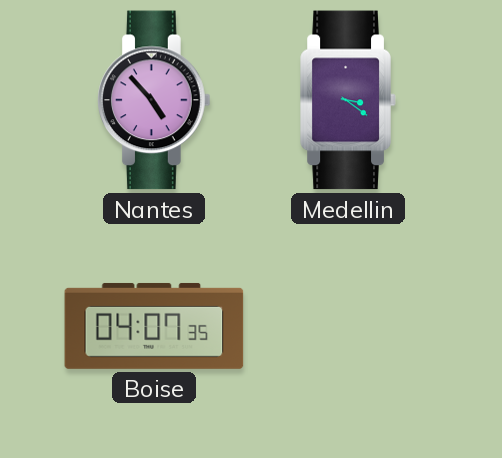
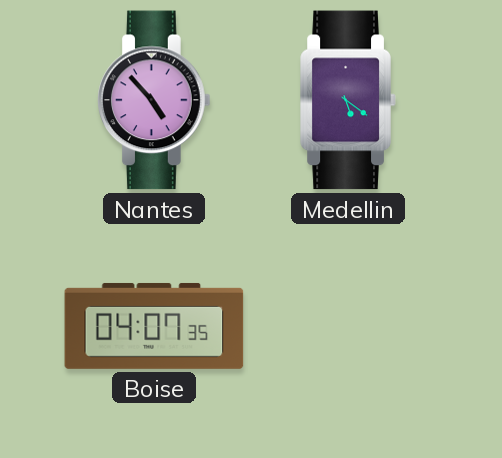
Medellin: 3:21 -> 5:21
